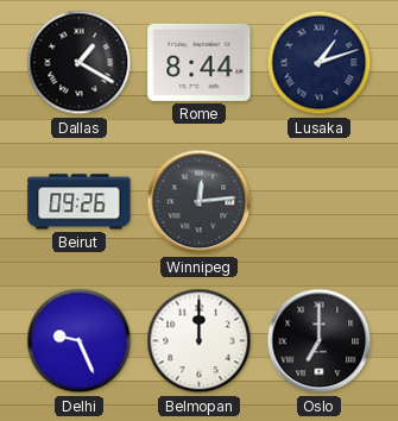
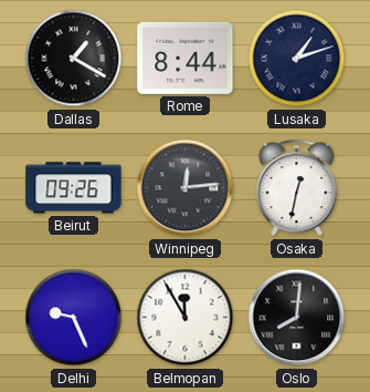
Osaka: none -> 12:32
Belmopan: 12:00 -> 11:55
Oslo: 7:00 -> 8:01
